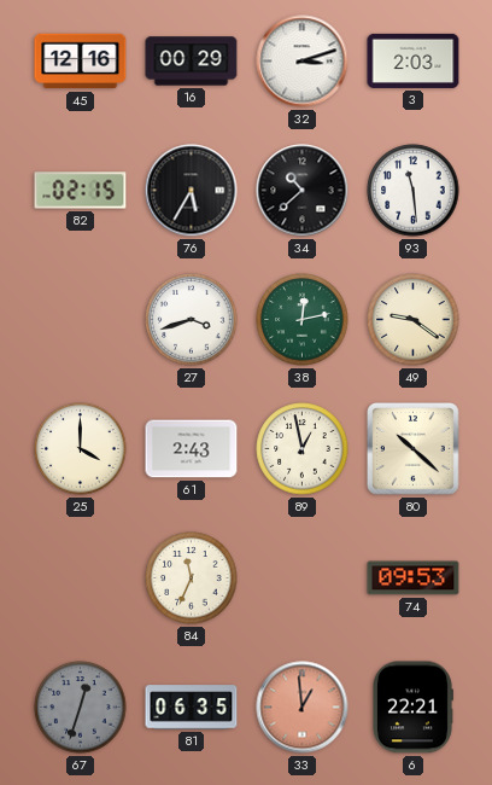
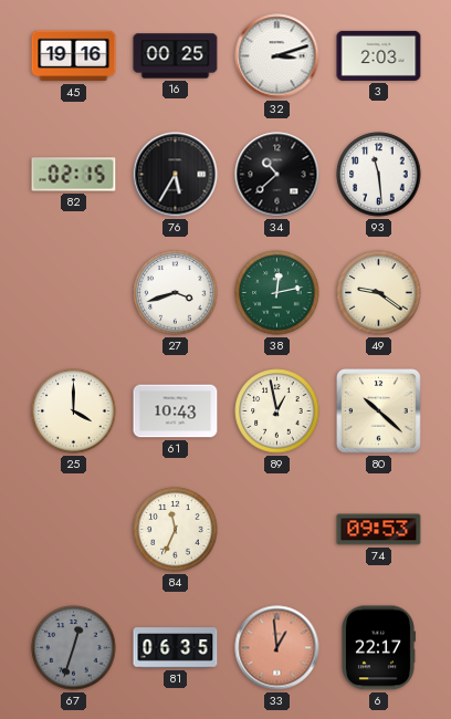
45: 12:16 -> 19:16
16: 00:29 -> 00:25
61: 2:43 -> 10:43
6: 22:21 -> 22:17
